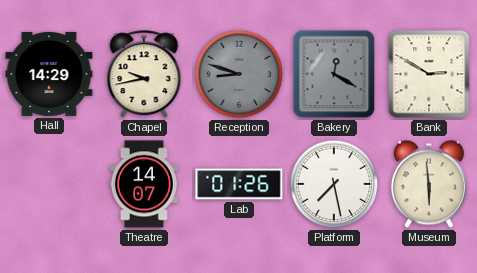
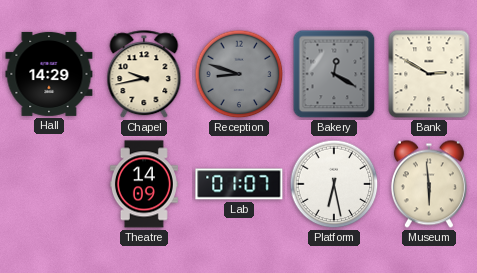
Theatre: 14:07 -> 14:09
Lab: 01:26 -> 01:07
Platform: 7:28 -> 6:28
